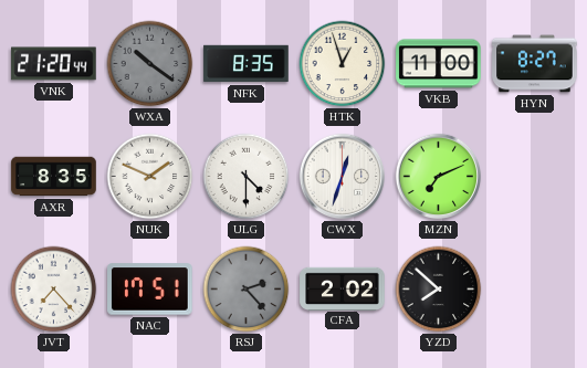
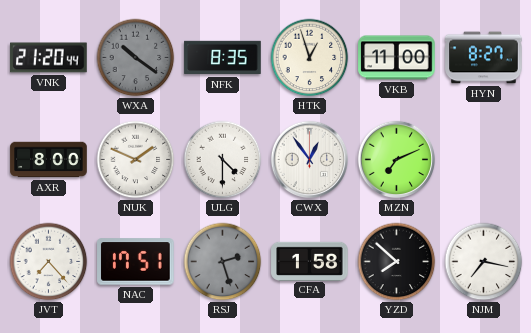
AXR: 8:35 -> 8:00
CWX: 12:33 -> 12:54
RSJ: 2:23 -> 2:27
CFA: 2:02 -> 1:58
NJM: none -> 7:17
